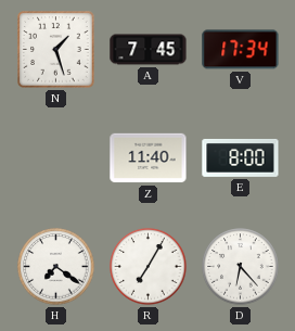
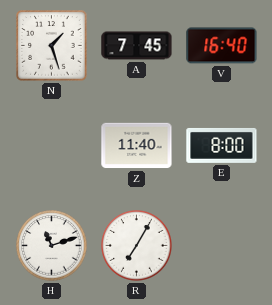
V: 17:34 -> 16:40
H: 7:21 -> 11:12
D: 6:23 -> none
